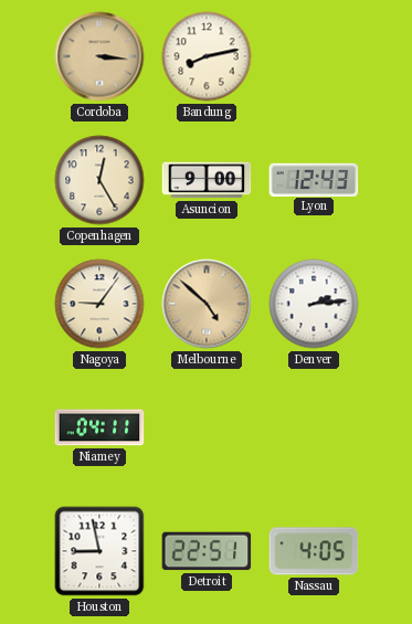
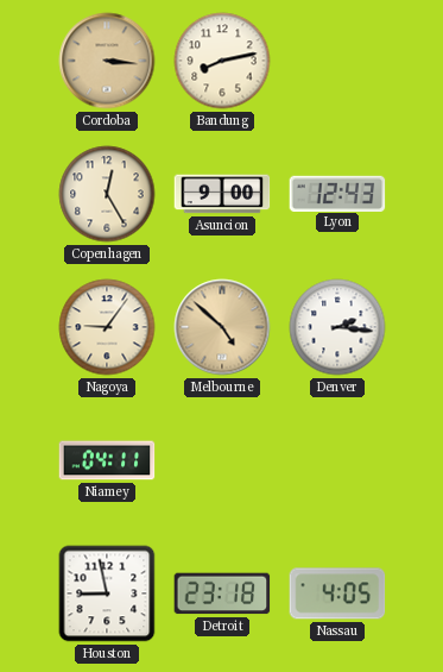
Denver: 2:14 -> 2:16
Detroit: 22:51 -> 23:18
